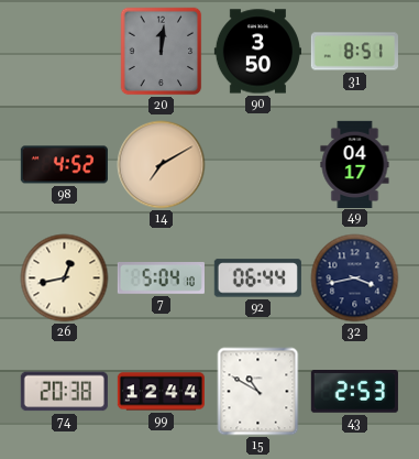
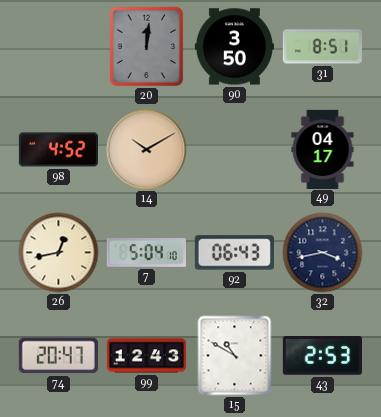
14: 7:10 -> 10:10
92: 06:44 -> 06:43
74: 20:38 -> 20:47
99: 12:44 -> 12:43
